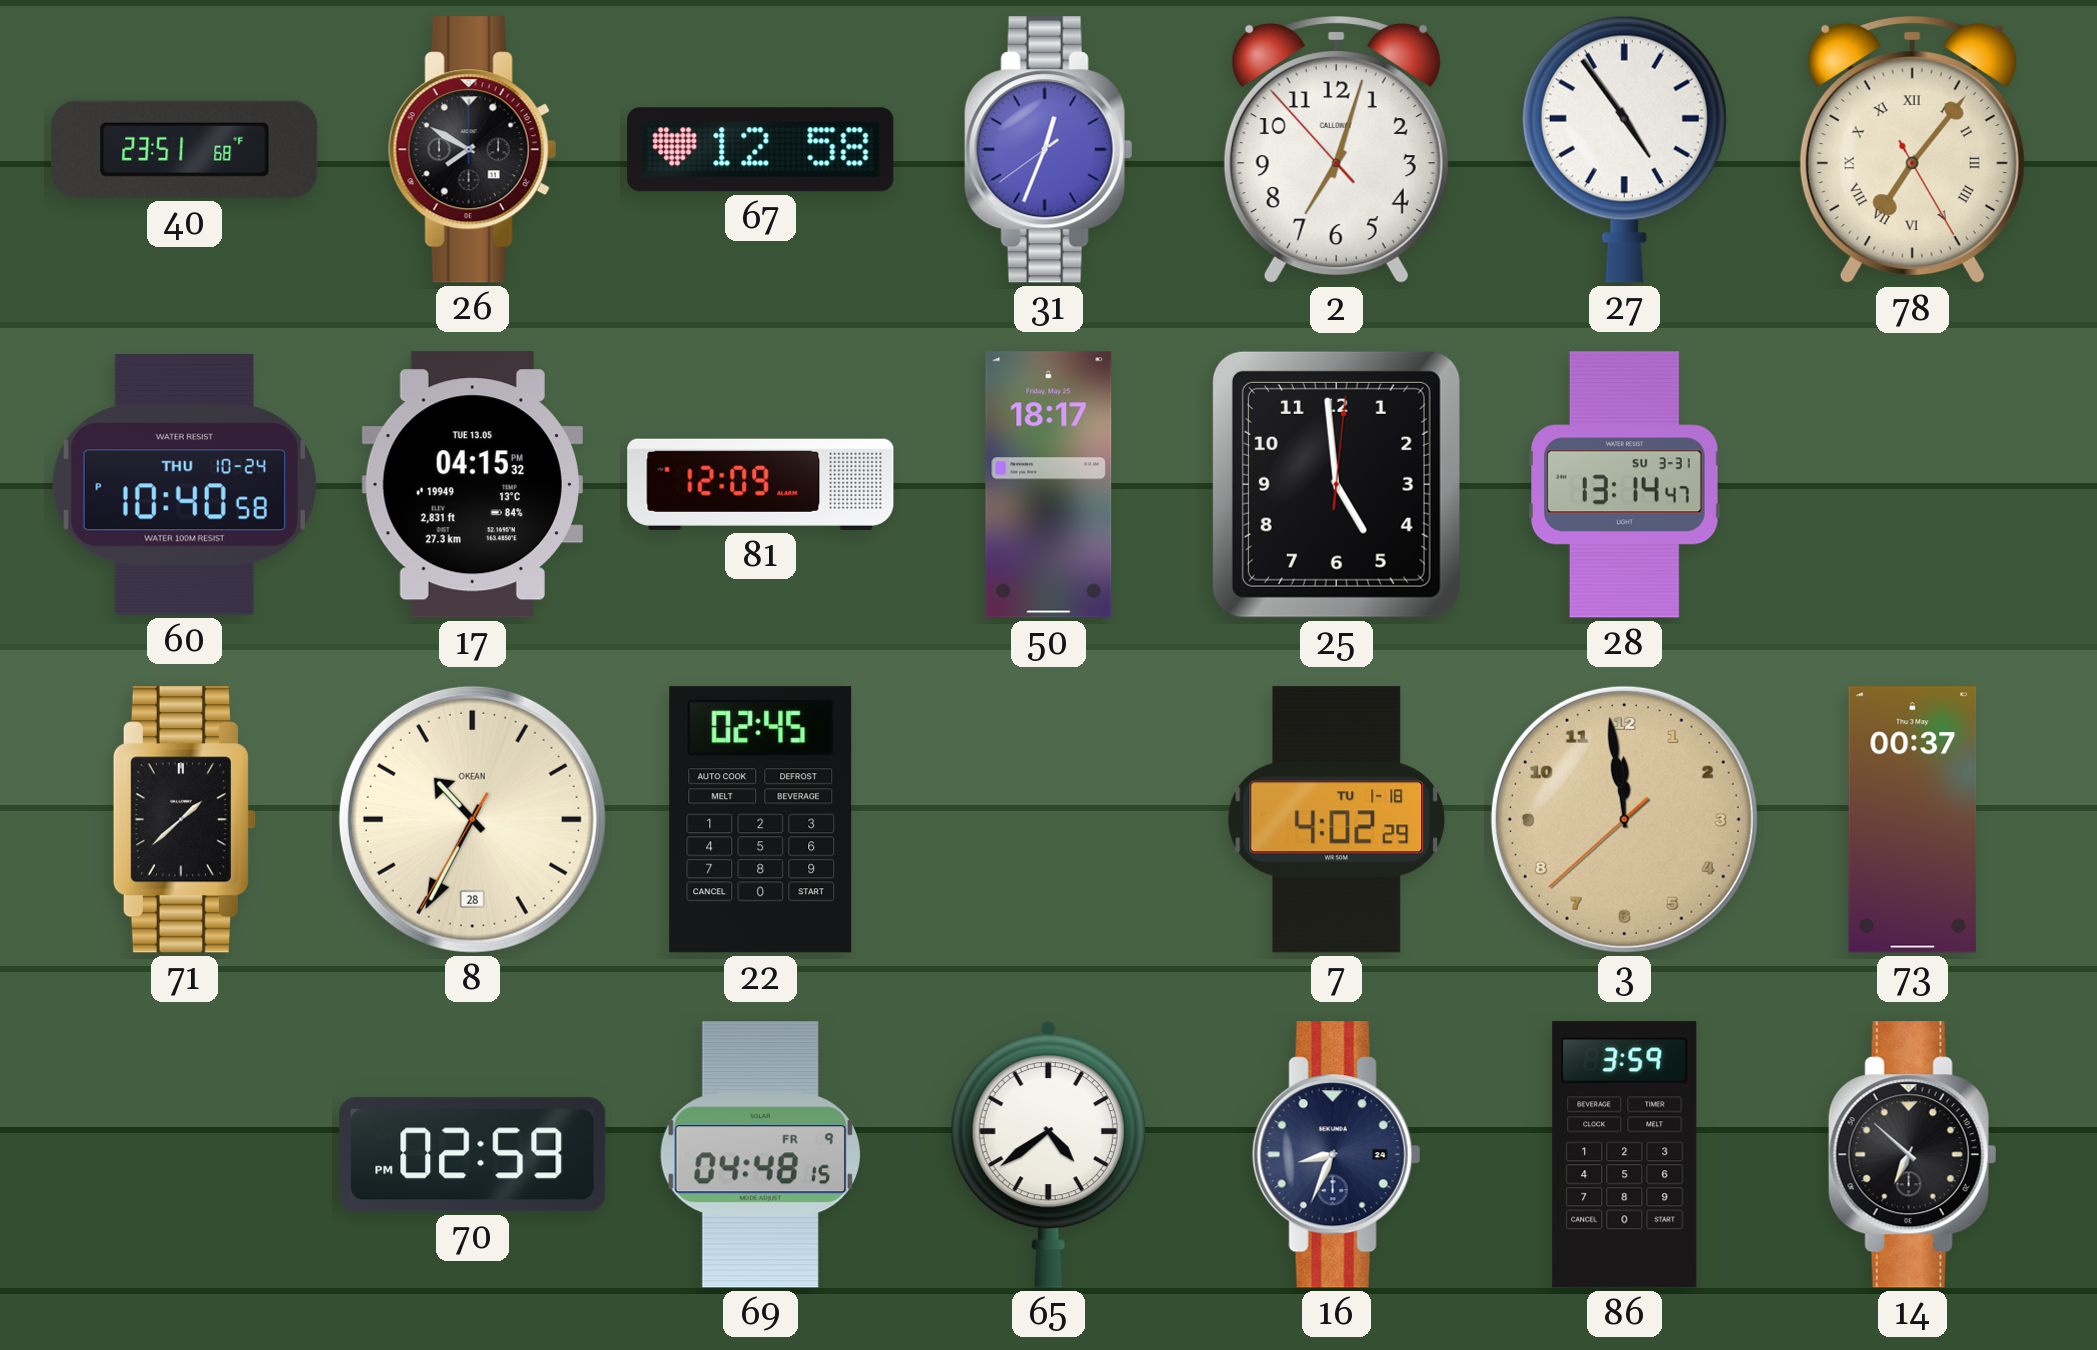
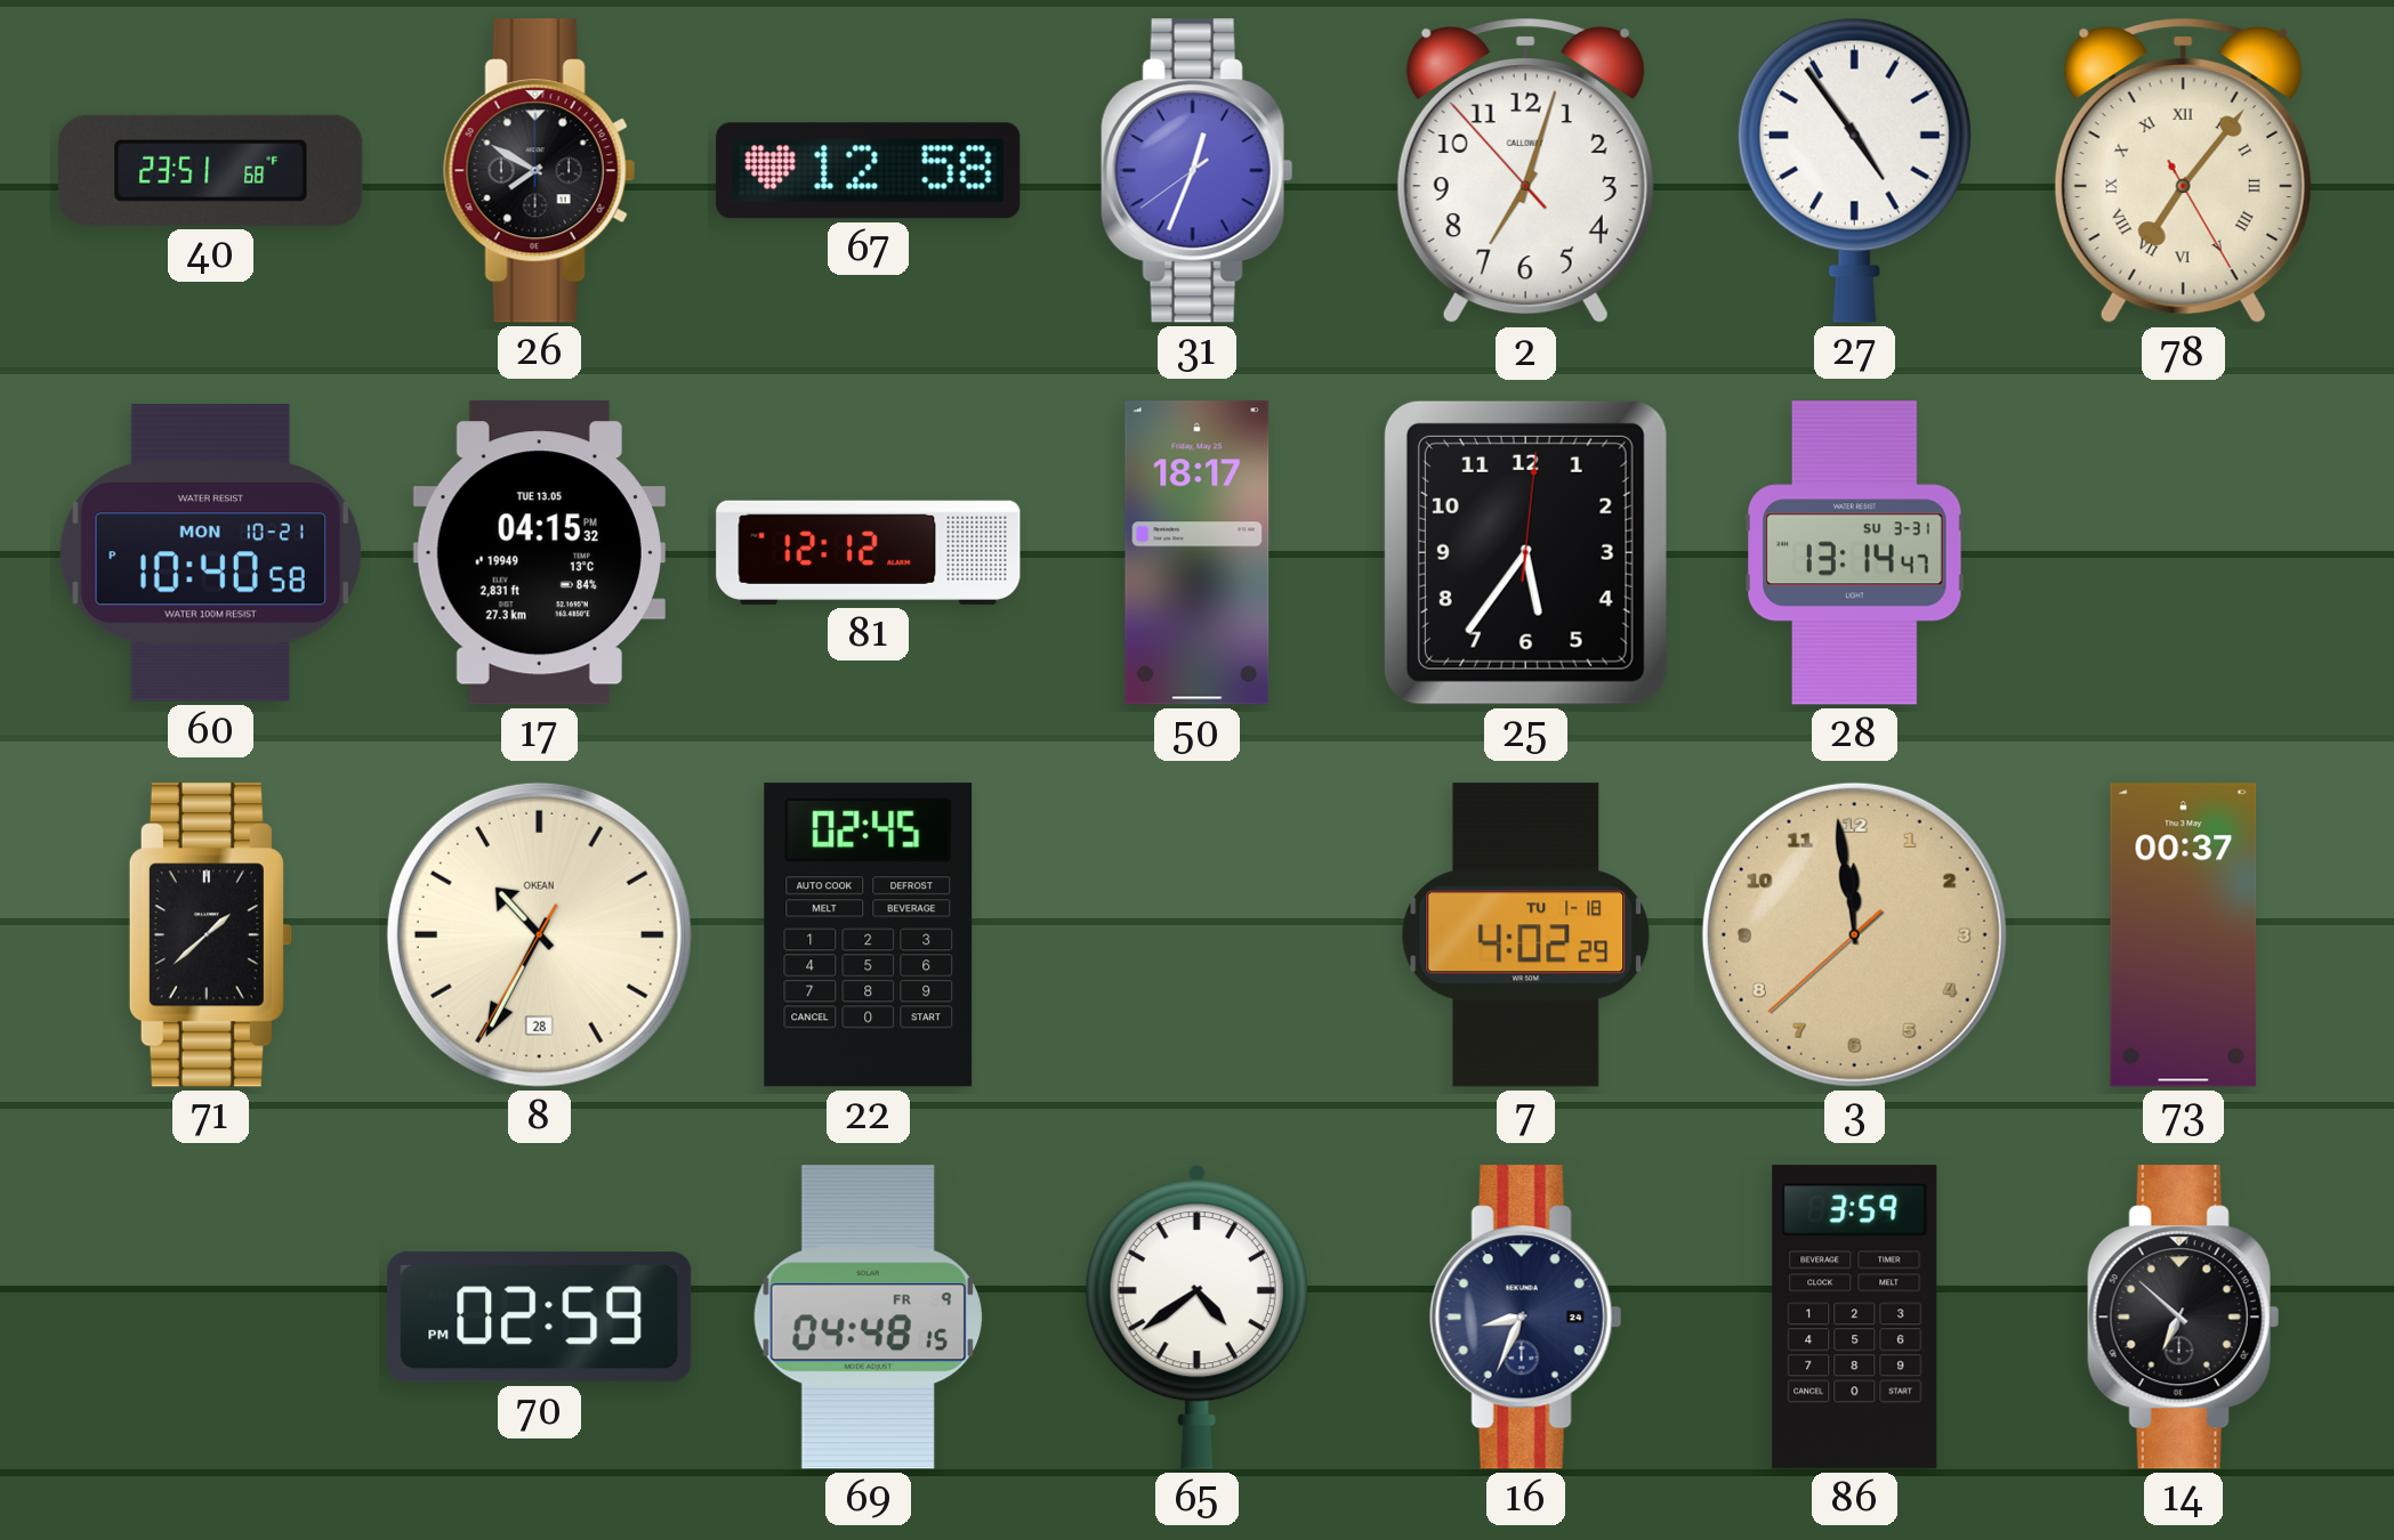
60 date: THU 10-24 -> MON 10-21
81: 12:09 -> 12:12
25: 4:59 -> 5:36
